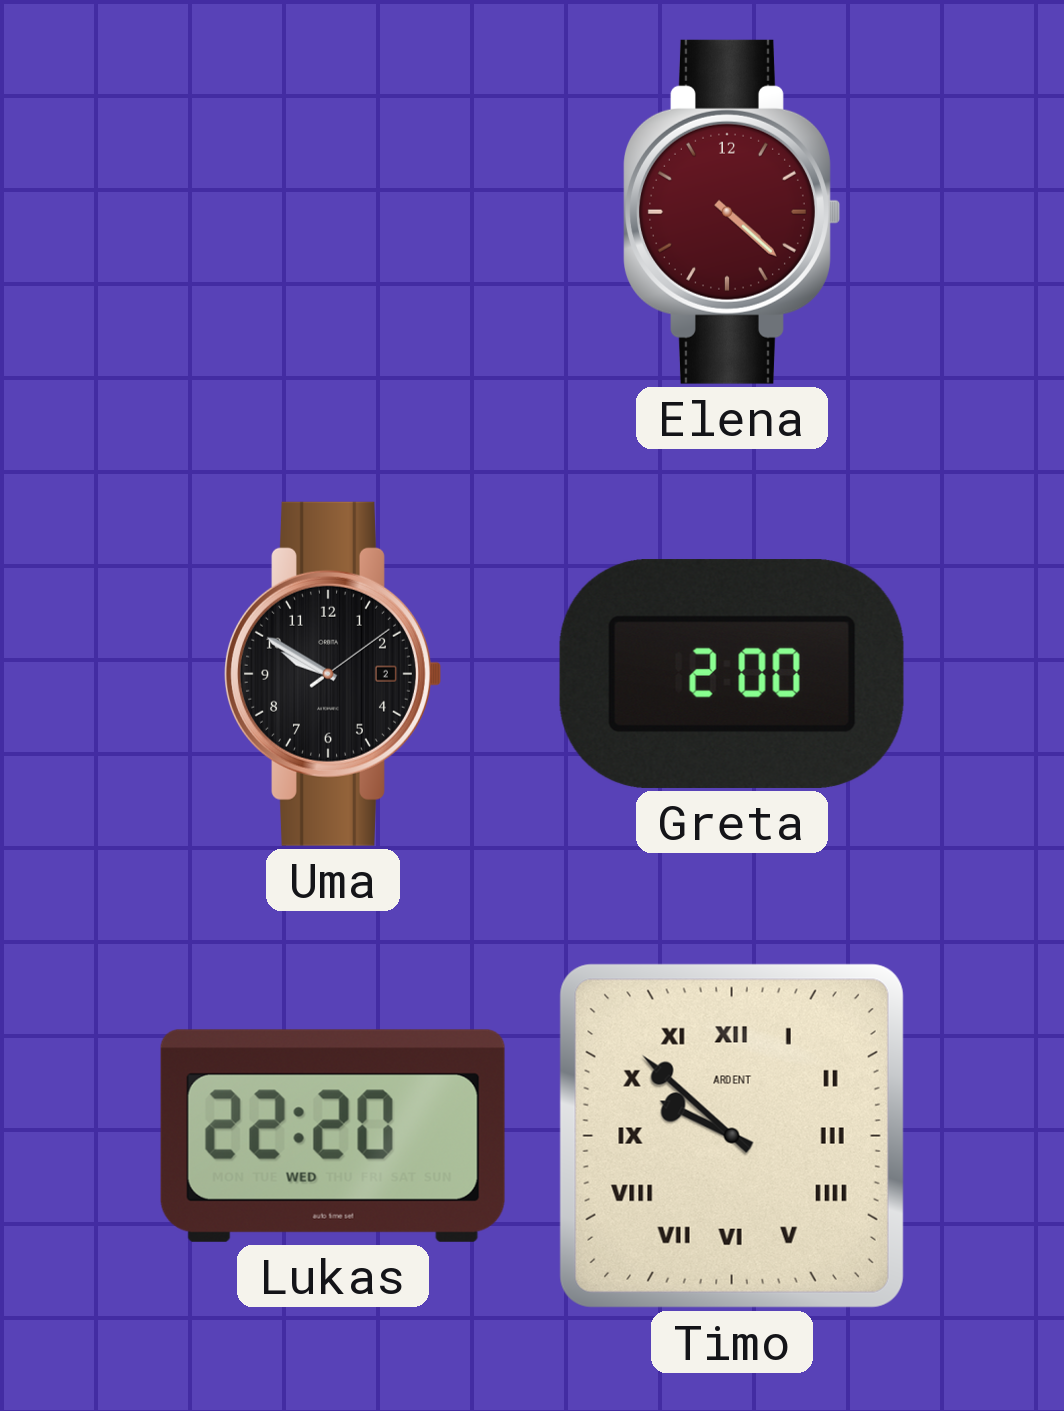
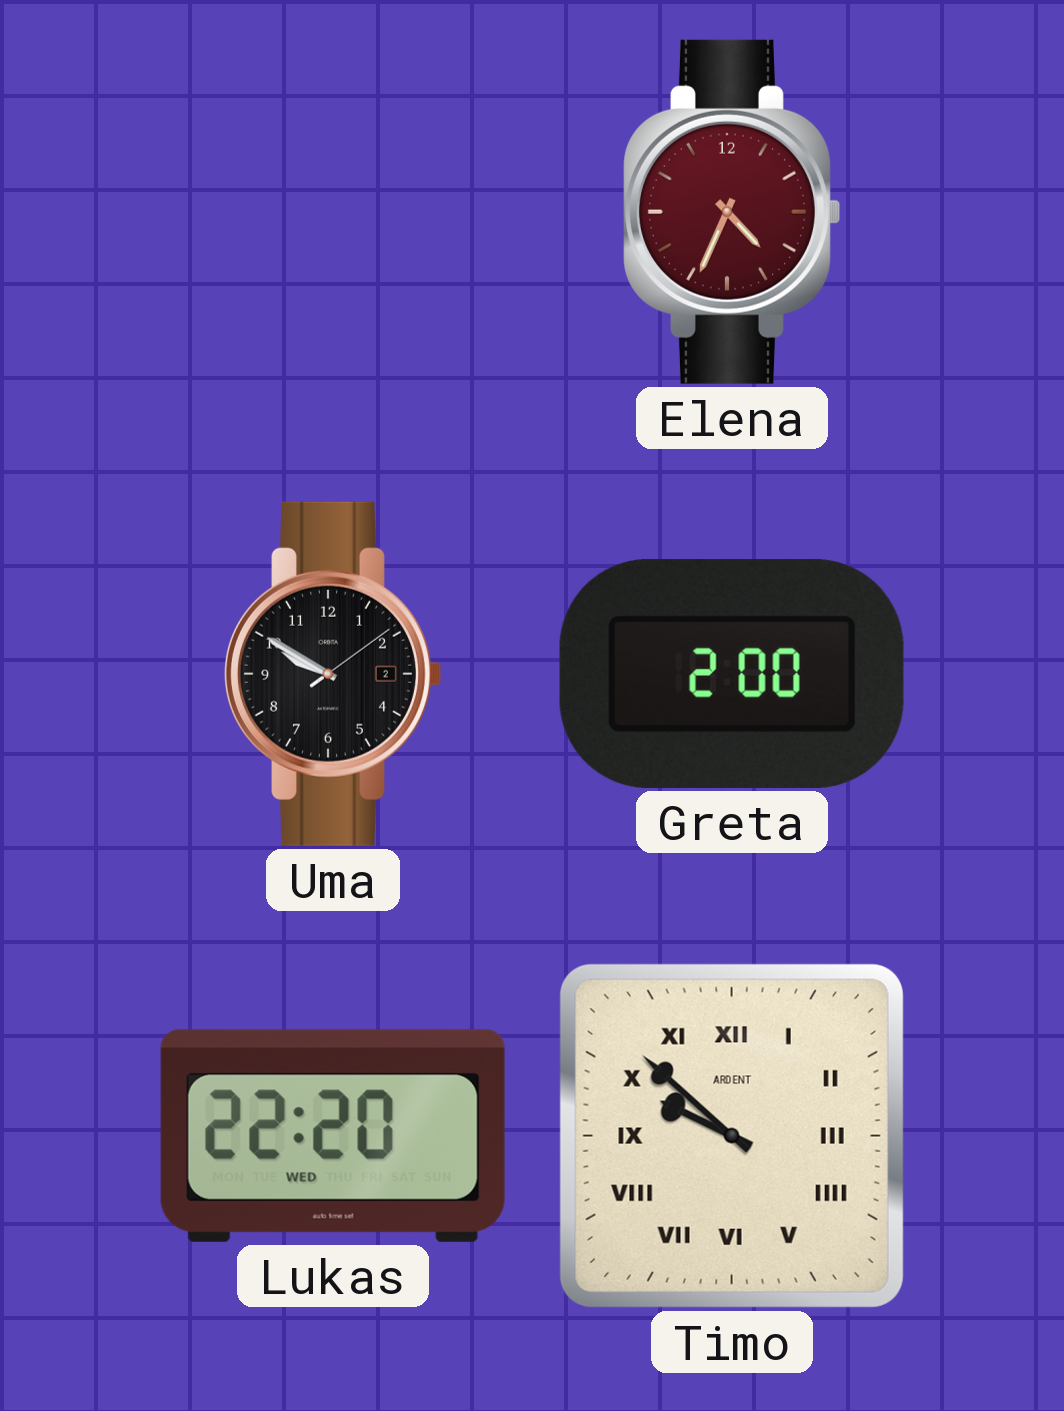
Elena: 4:22 -> 4:34
